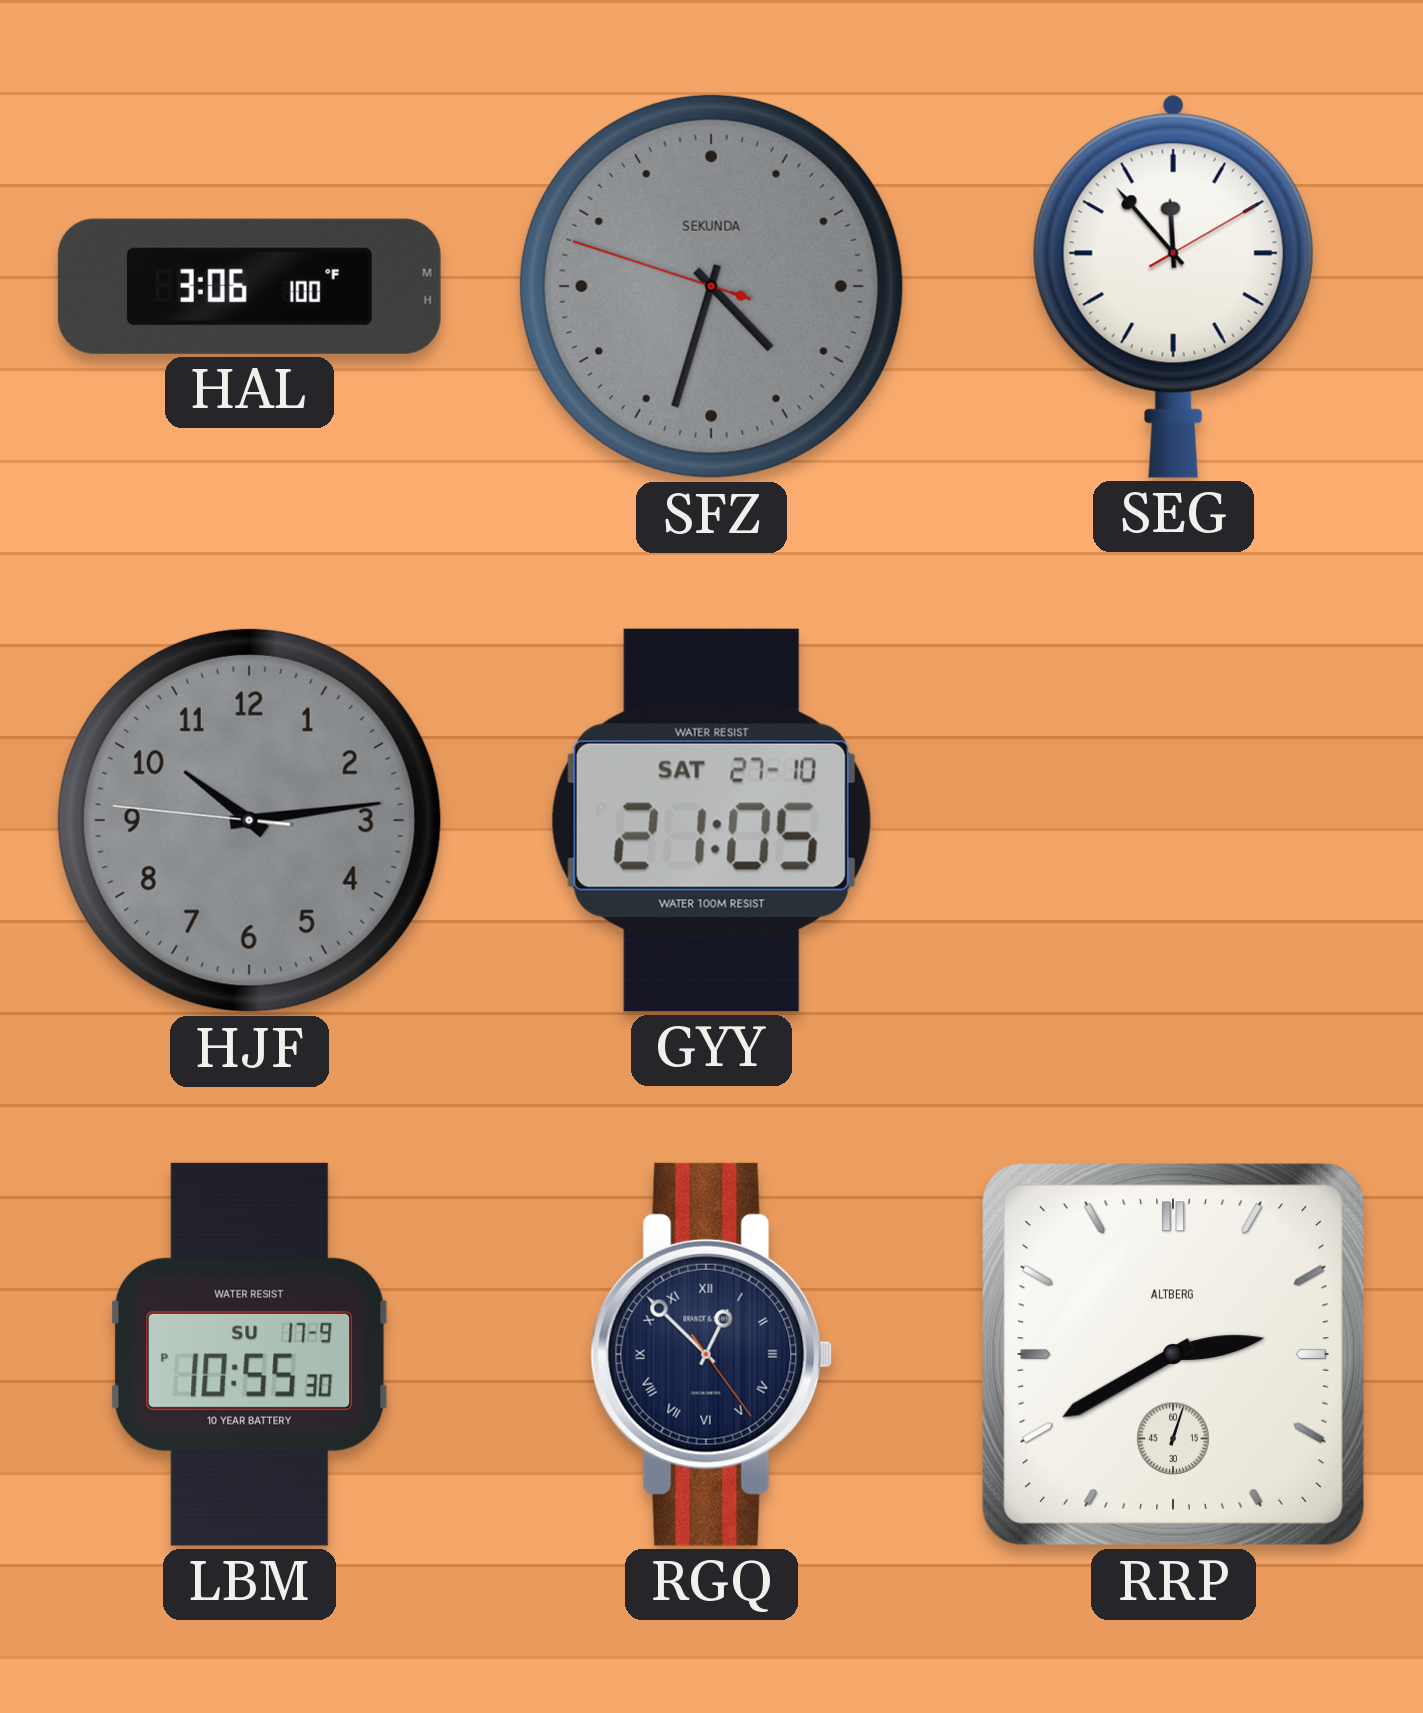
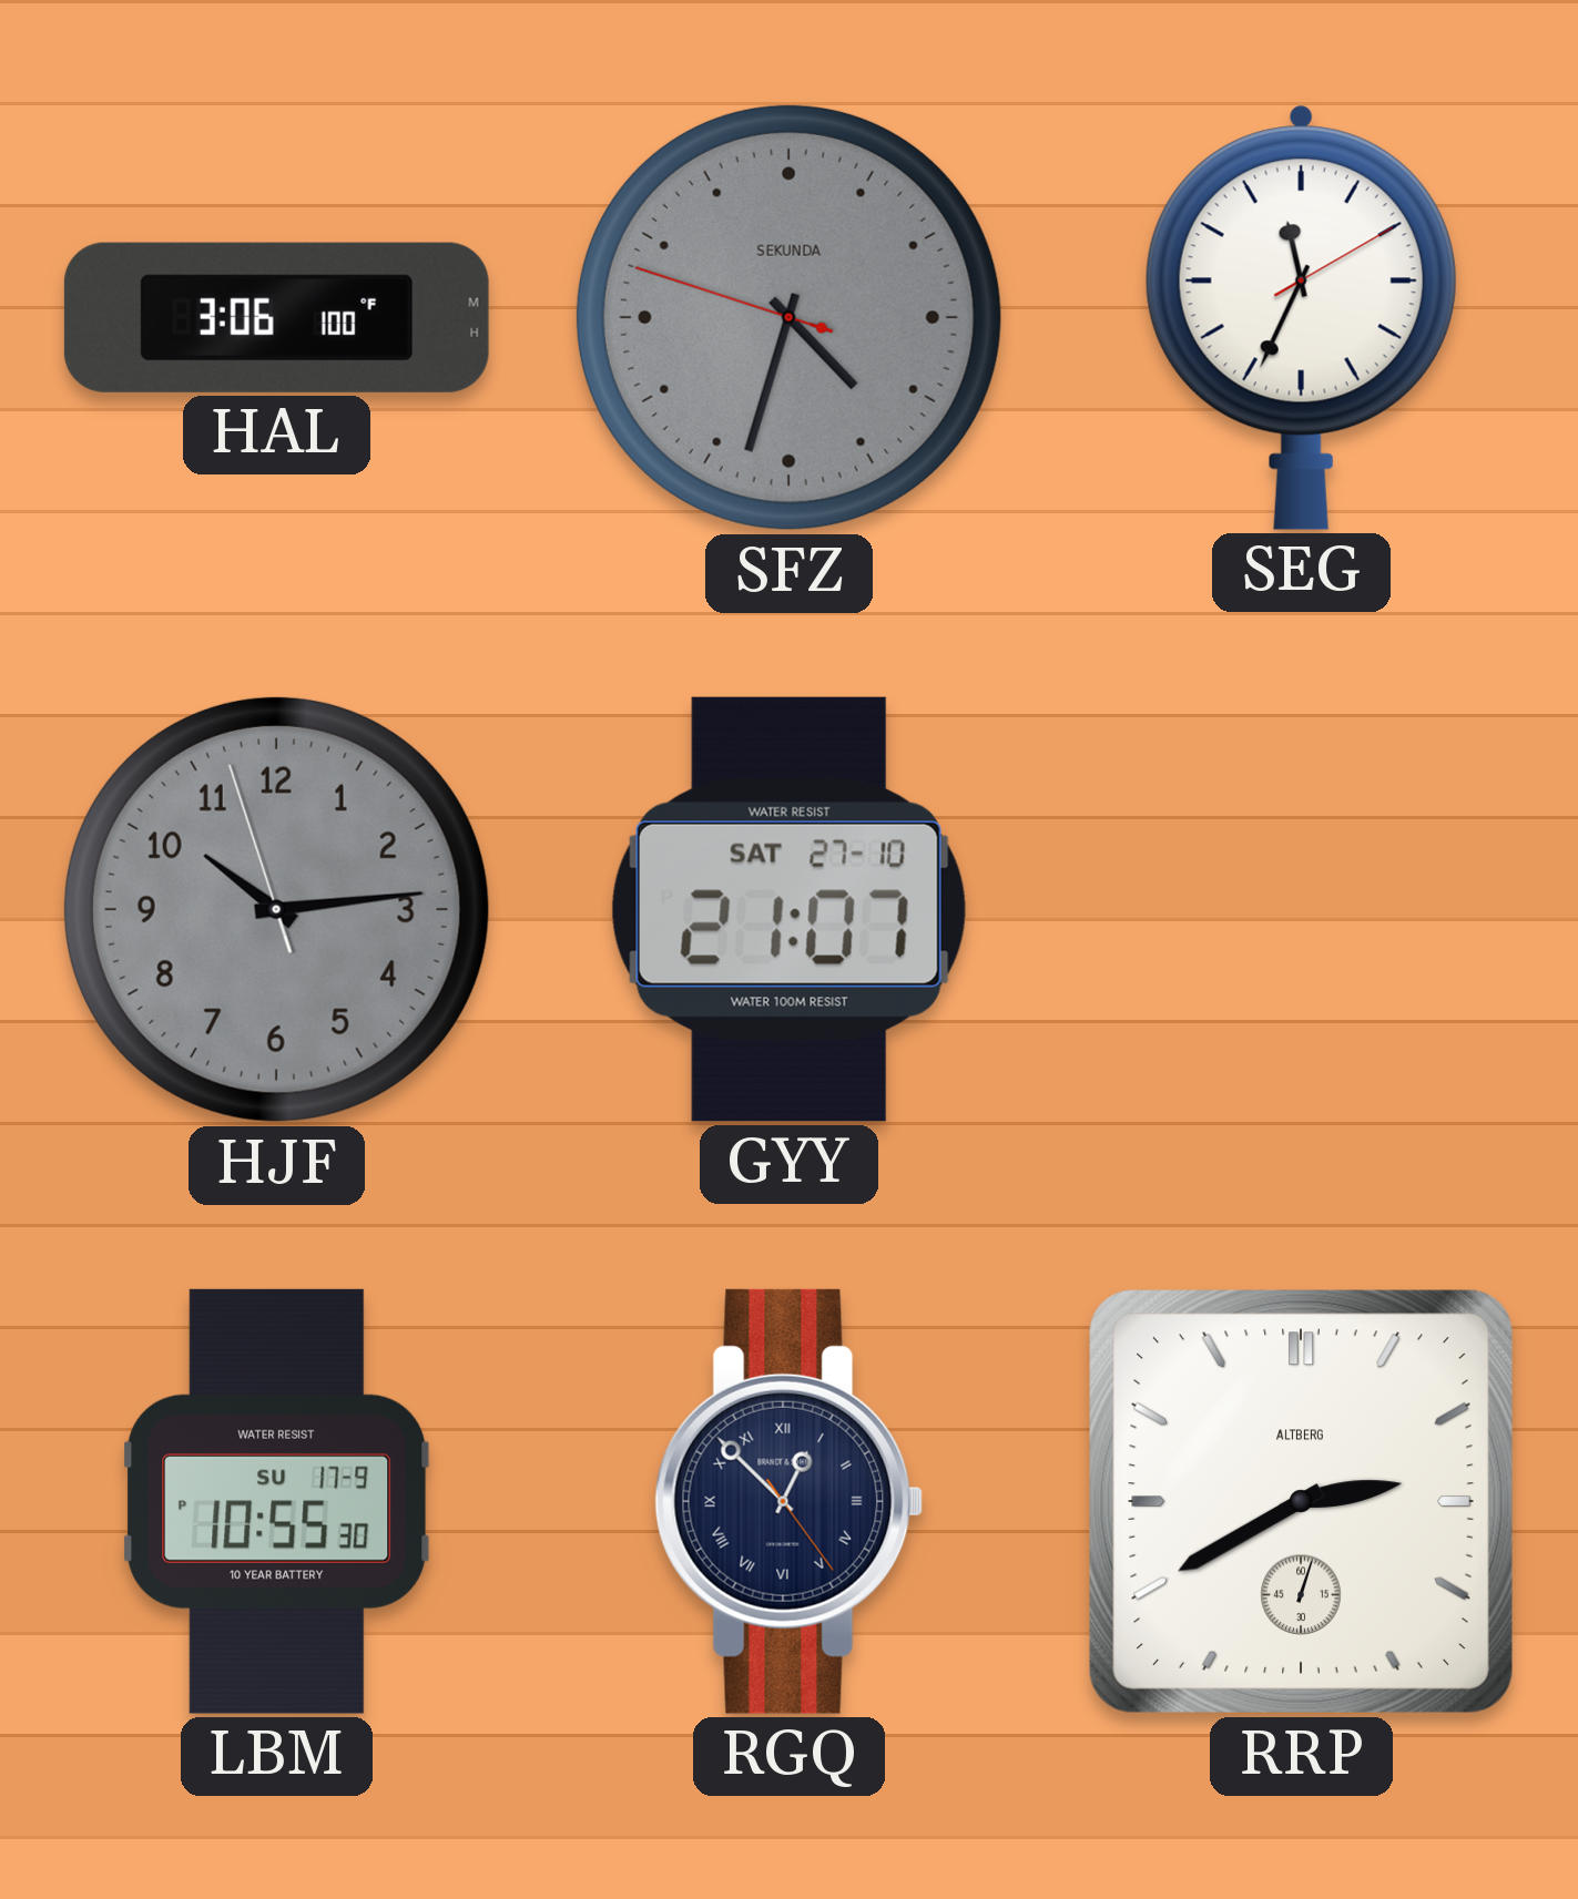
SEG: 11:53 -> 11:34
HJF: 10:13:46 -> 10:13:57
GYY: 21:05 -> 21:07
